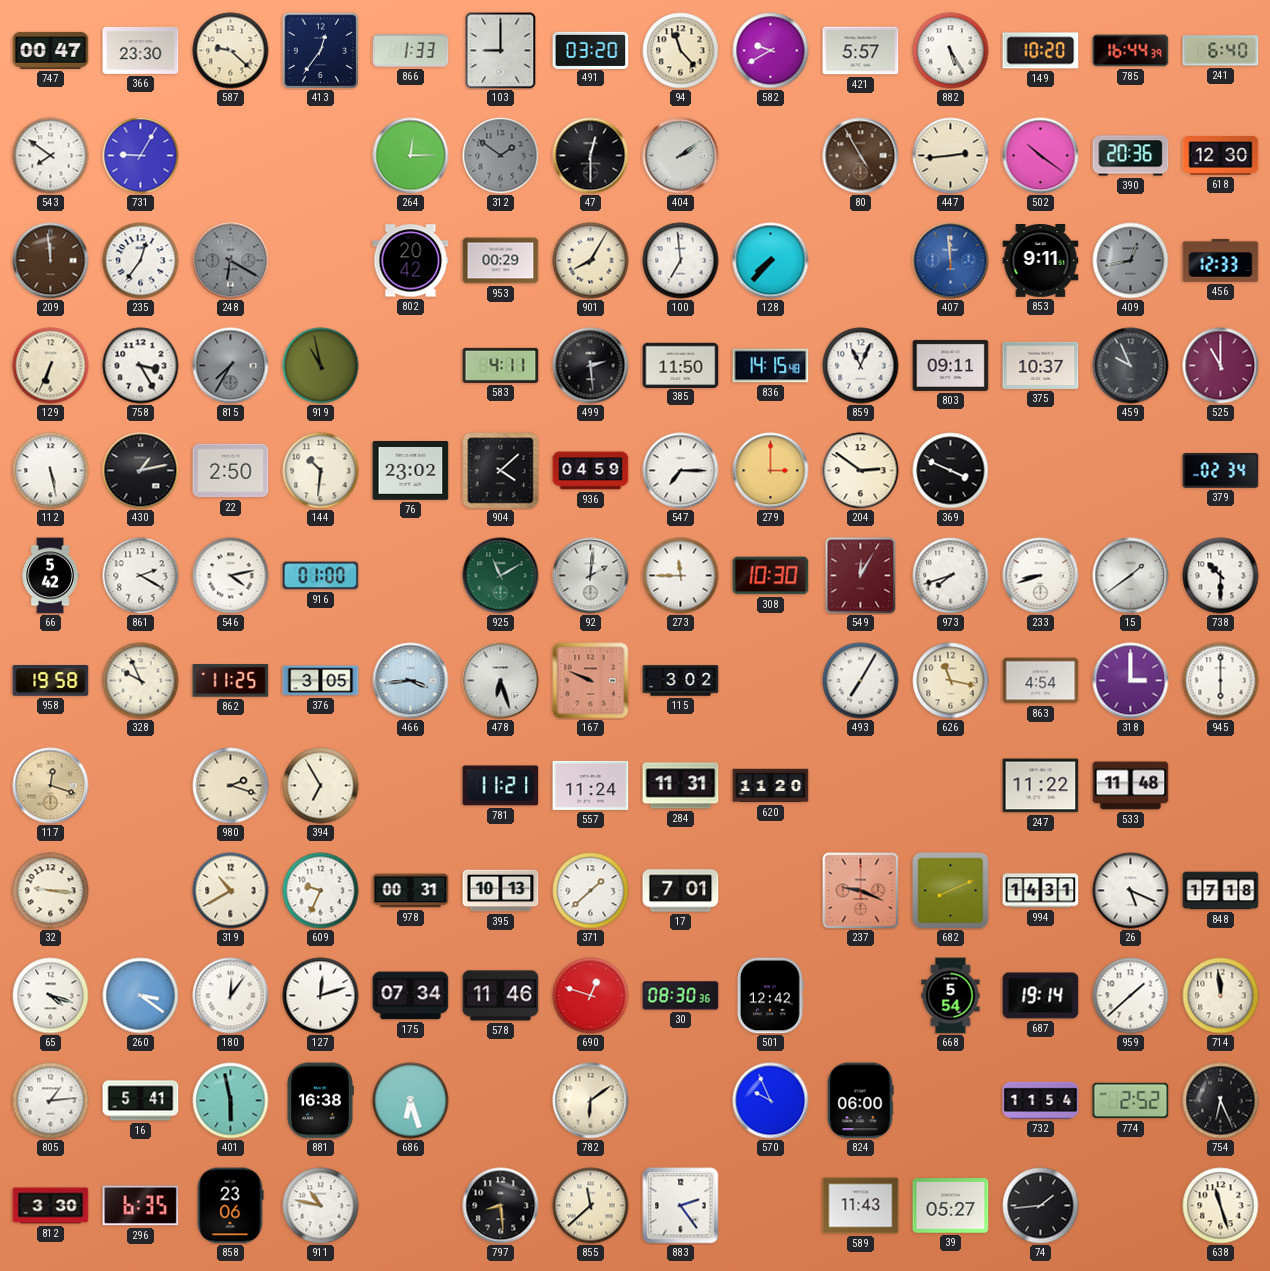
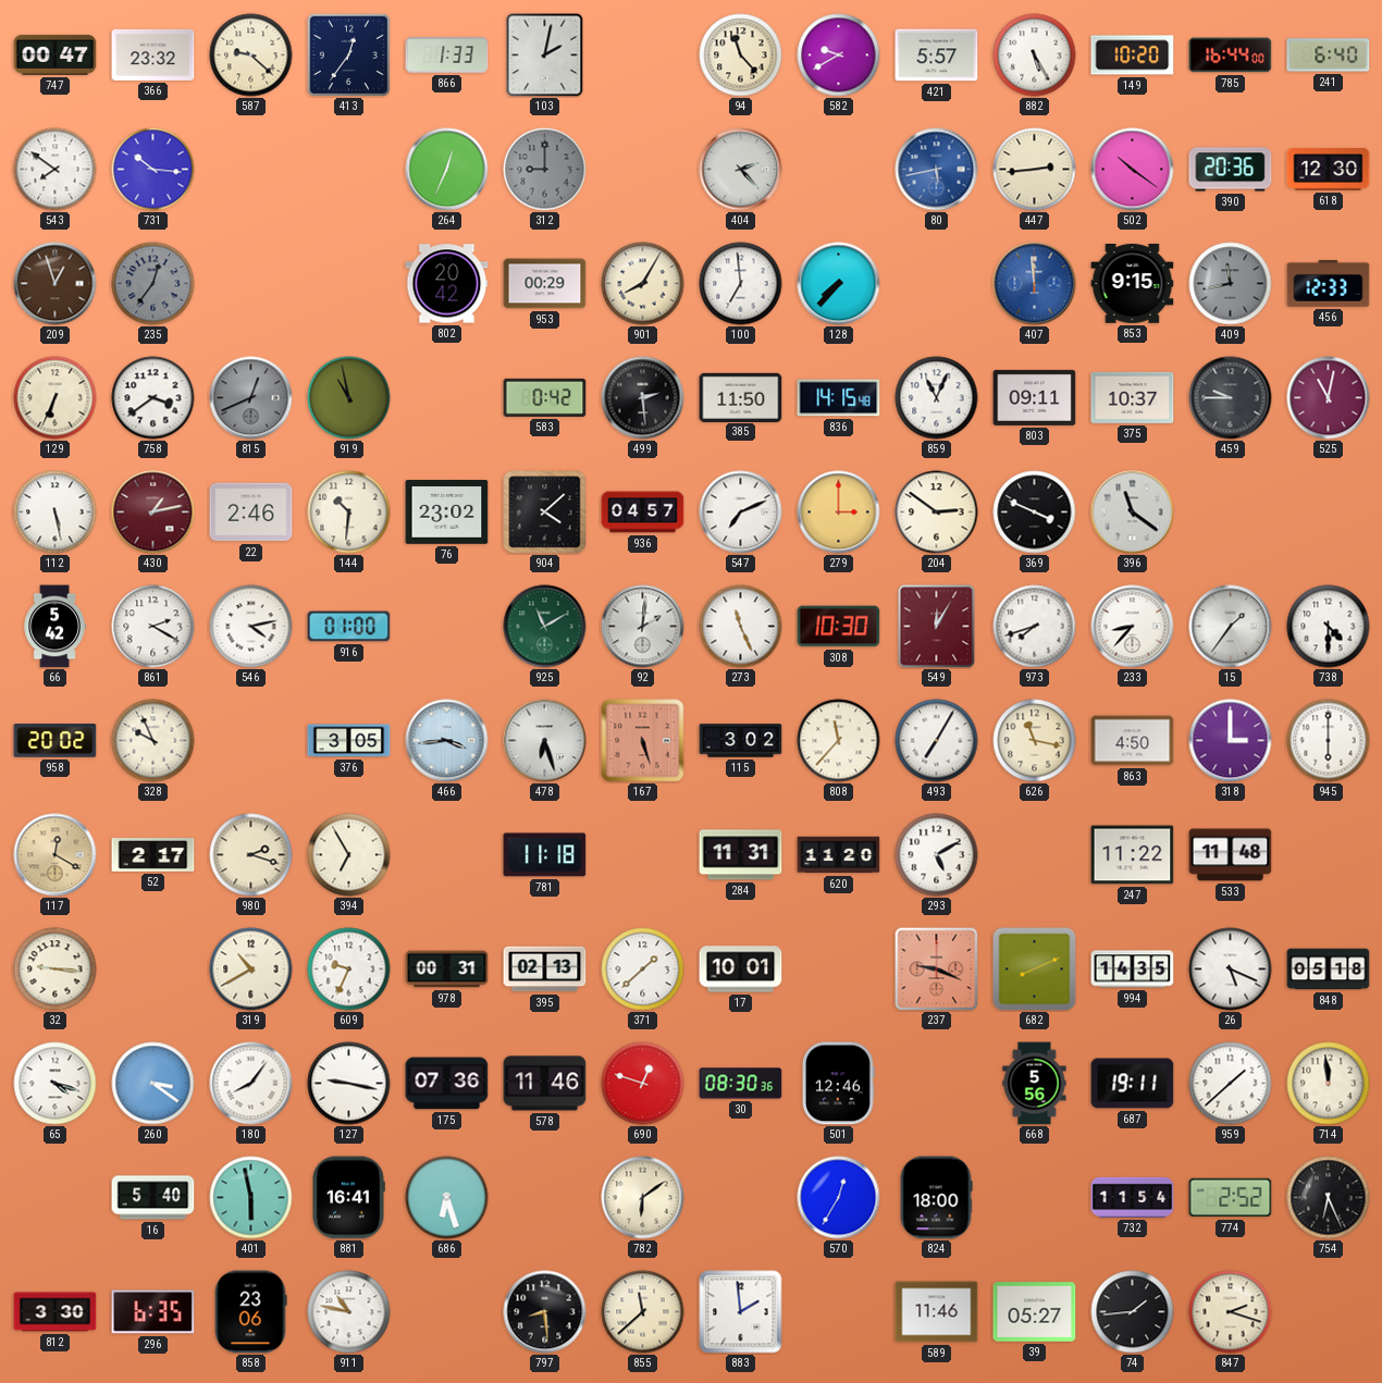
366: 23:30 -> 23:32
103: 9:00 -> 2:02
491: 03:20 -> none
785: 16:44:39 -> 16:44:00
731: 9:05 -> 10:16
264: 12:15 -> 12:34
312: 1:51 -> 9:00
47: 12:30 -> none
404: 2:09 -> 2:23
80: 4:55 -> 5:43
80 dial: brown -> blue
209: 11:59 -> 12:57
235 dial: white -> grey
248: 6:20 -> none
853: 9:11 -> 9:15
409: 12:43 -> 11:43
758: 3:25 -> 3:39
815: 7:35 -> 12:41
583: 4:11 -> 0:42
459: 9:56 -> 9:45
525: 11:00 -> 11:02
430 dial: black -> burgundy
22: 2:50 -> 2:46
936: 04:59 -> 04:57
547: 7:15 -> 7:11
396: none -> 11:21
379: 02:34 -> none
273: 11:45 -> 11:26
233: 8:42 -> 8:37
15: 1:39 -> 1:36
738: 10:30 -> 4:30
958: 19:58 -> 20:02
862: 11:25 -> none
167: 9:49 -> 5:27
808: none -> 11:37
863: 4:54 -> 4:50
117: 12:18 -> 12:20
52: none -> 2:17
781: 11:21 -> 11:18
557: 11:24 -> none
293: none -> 5:10
395: 10:13 -> 02:13
17: 7:01 -> 10:01
994: 14:31 -> 14:35
848: 17:18 -> 05:18
180: 12:06 -> 8:06
127: 12:12 -> 9:17
175: 07:34 -> 07:36
501: 12:42 -> 12:46
668: 5:54 -> 5:56
687: 19:14 -> 19:11
805: 1:14 -> none
16: 5:41 -> 5:40
881: 16:38 -> 16:41
570: 9:56 -> 12:35
824: 06:00 -> 18:00
883: 2:24 -> 1:59
589: 11:43 -> 11:46
847: none -> 2:18
638: 11:27 -> none
